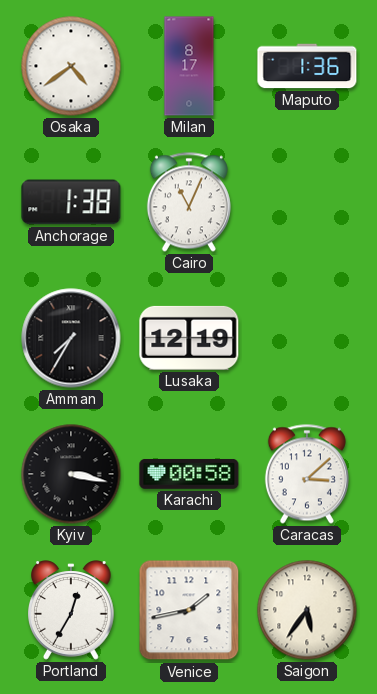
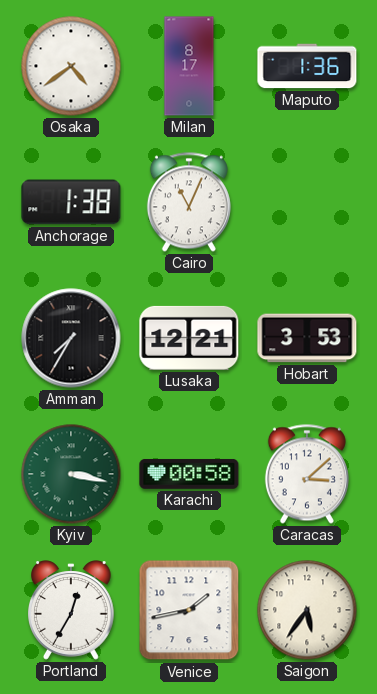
Lusaka: 12:19 -> 12:21
Hobart: none -> 3:53
Kyiv dial: black -> green
